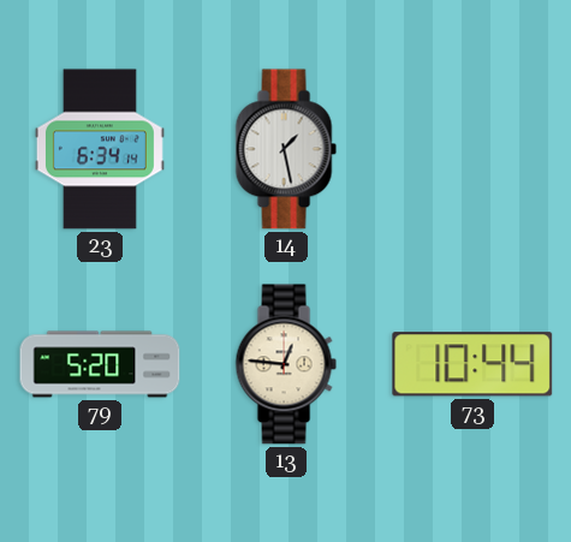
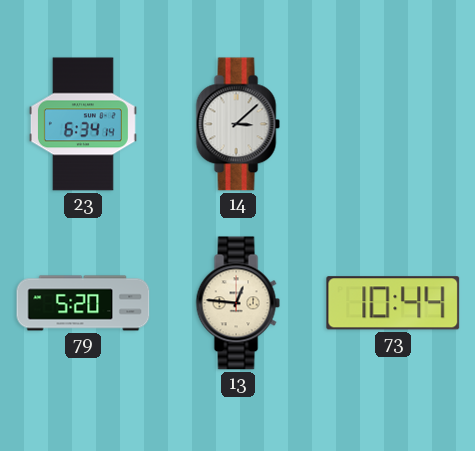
14: 1:28 -> 3:08
